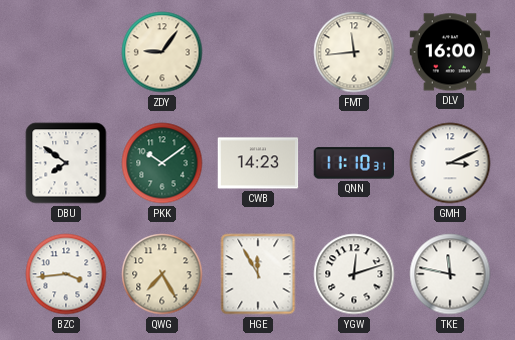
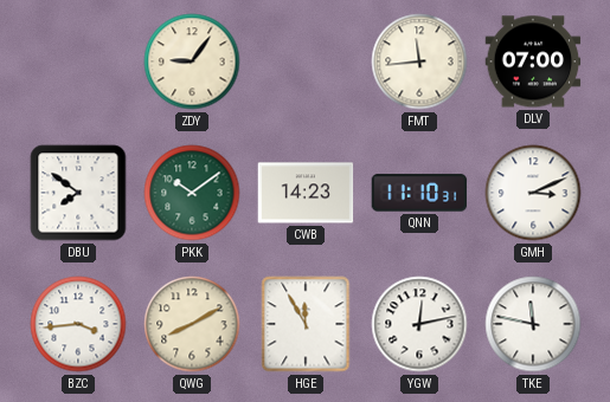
DLV: 16:00 -> 07:00
QWG: 7:25 -> 8:10
YGW: 12:12 -> 12:13
